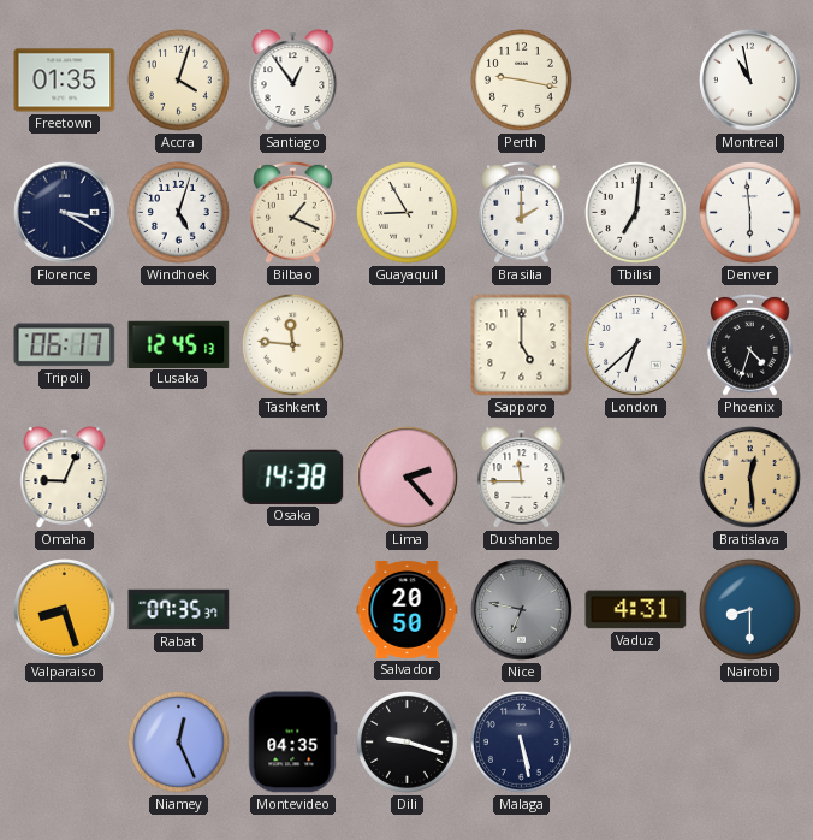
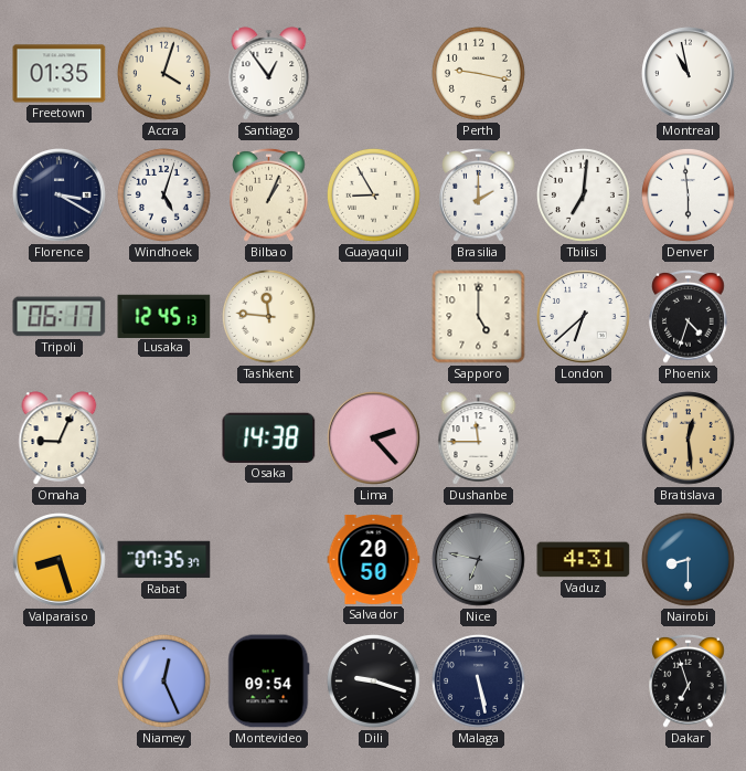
Bilbao: 1:19 -> 1:04
Montevideo: 04:35 -> 09:54
Dakar: none -> 6:57
